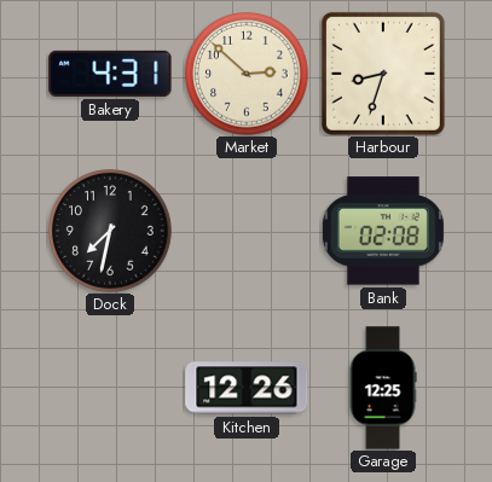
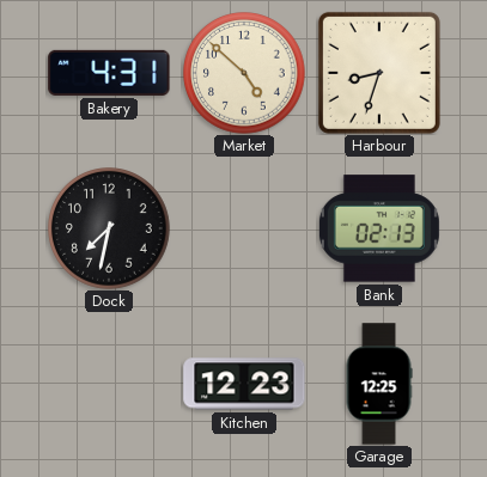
Market: 2:52 -> 4:52
Bank: 02:08 -> 02:13
Kitchen: 12:26 -> 12:23
